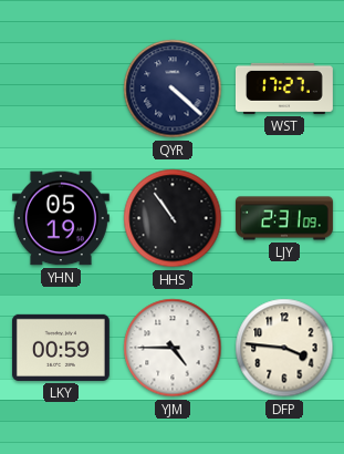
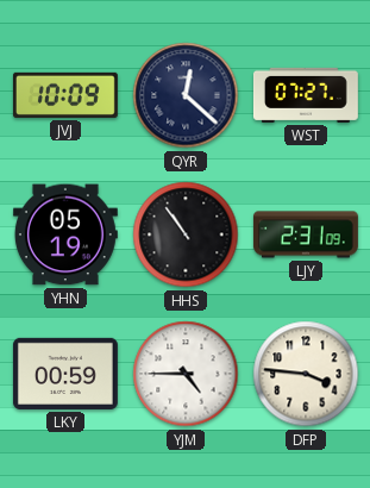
JVJ: none -> 10:09
QYR: 4:22 -> 12:22
WST: 17:27 -> 07:27
